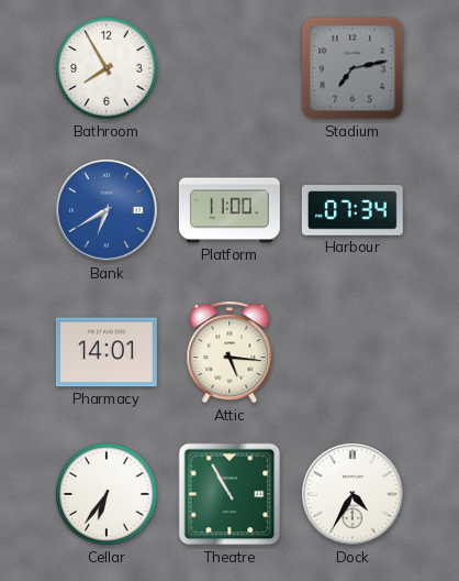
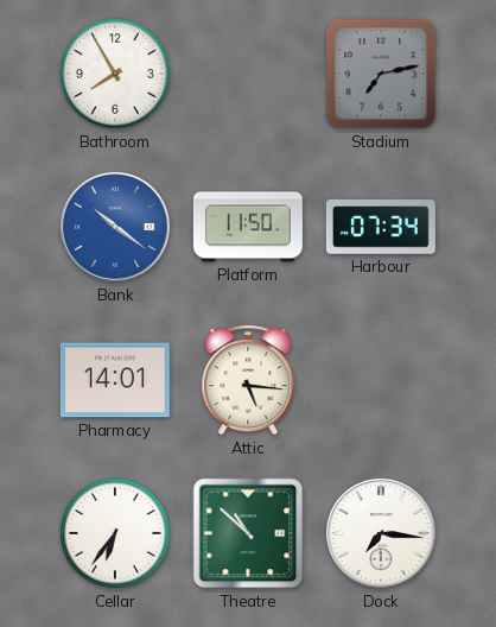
Bank: 6:40 -> 10:21
Platform: 11:00 -> 11:50
Theatre: 10:55 -> 10:52
Dock: 4:35 -> 7:16
